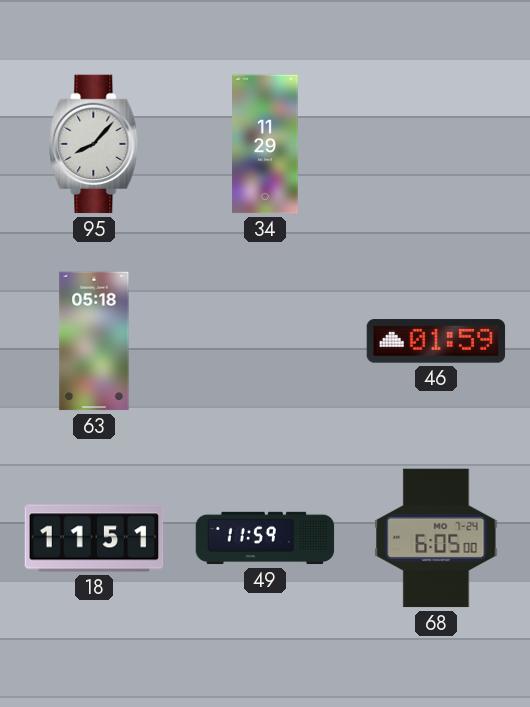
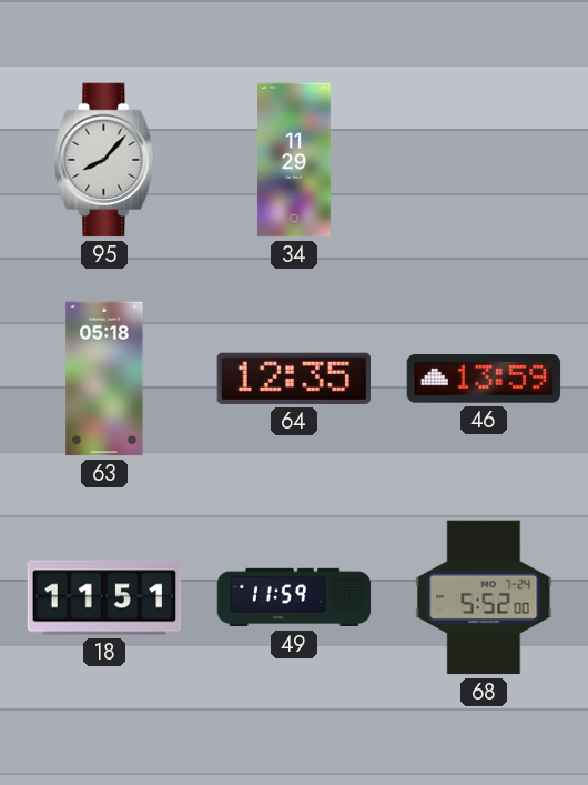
64: none -> 12:35
46: 01:59 -> 13:59
68: 6:05 -> 5:52
